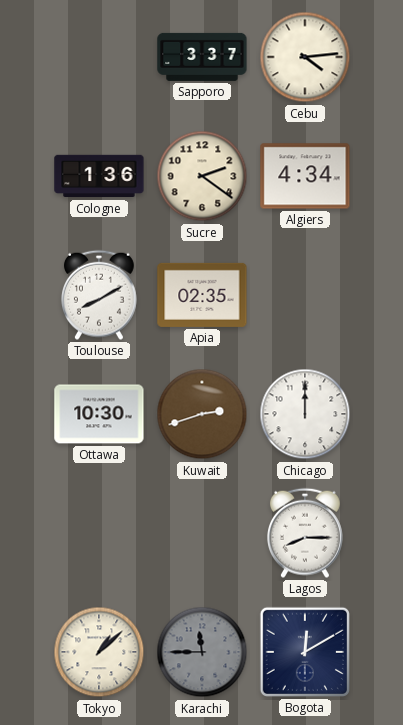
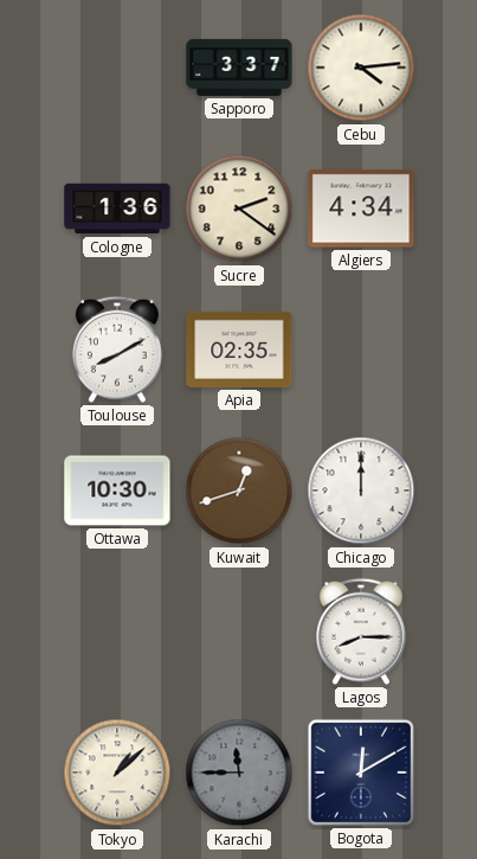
Kuwait: 2:42 -> 12:42
